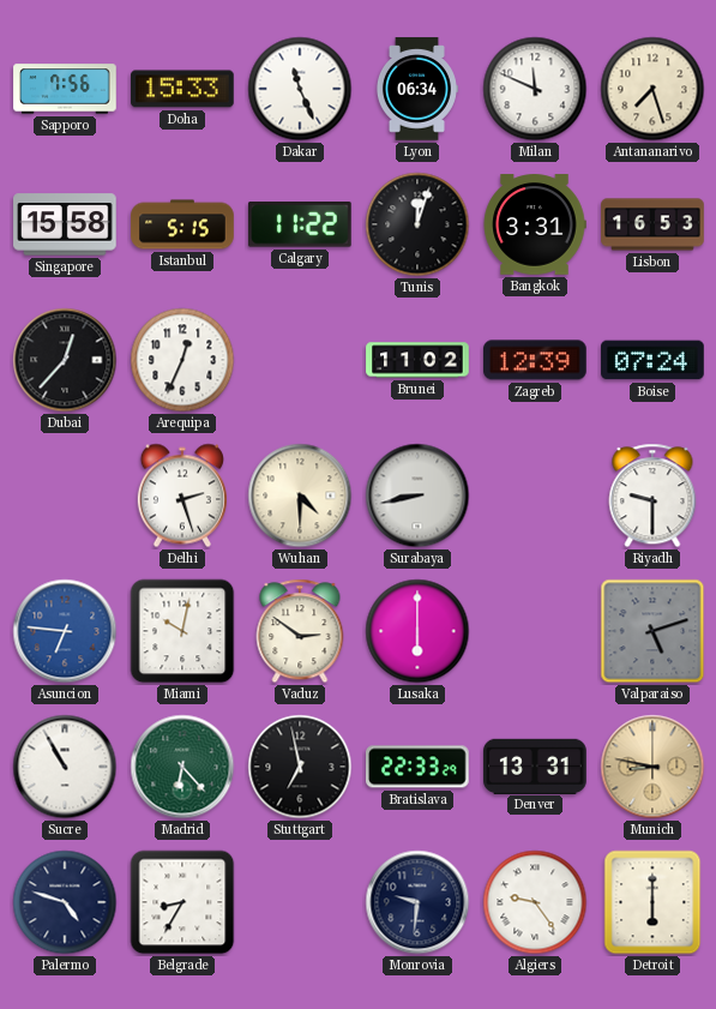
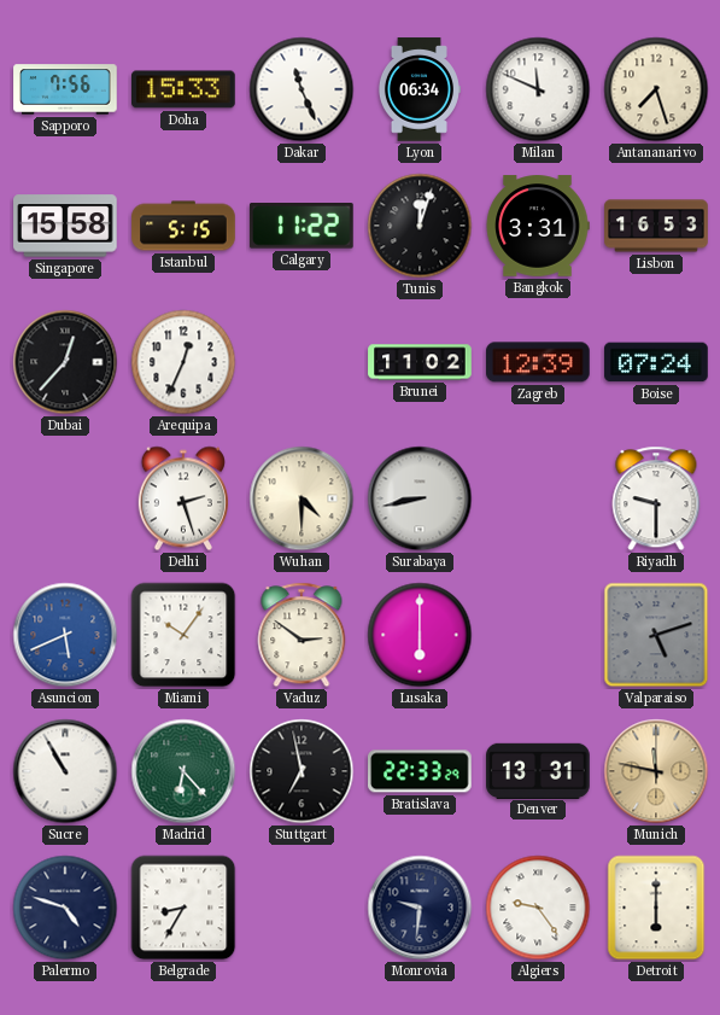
Asuncion: 6:46 -> 5:41
Miami: 10:02 -> 10:06
Munich: 8:47 -> 11:47
